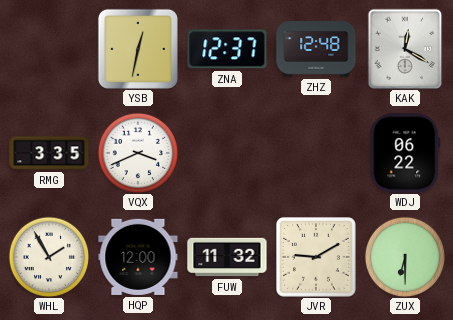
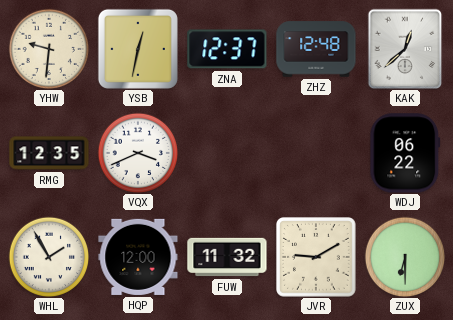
YHW: none -> 9:31
KAK: 12:20 -> 12:38
RMG: 3:35 -> 12:35
